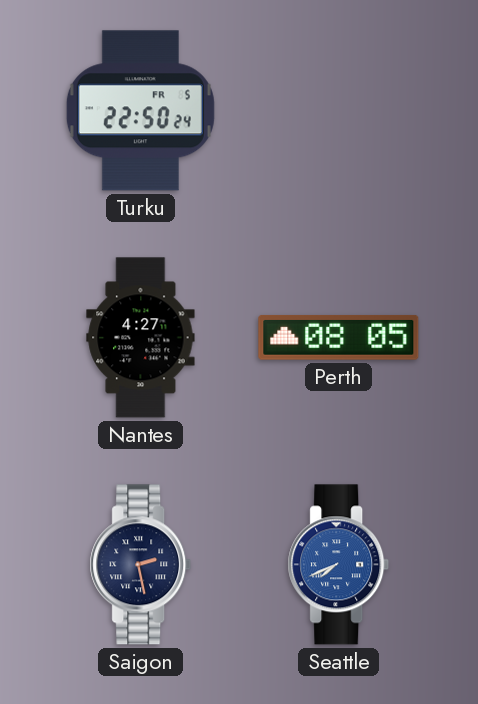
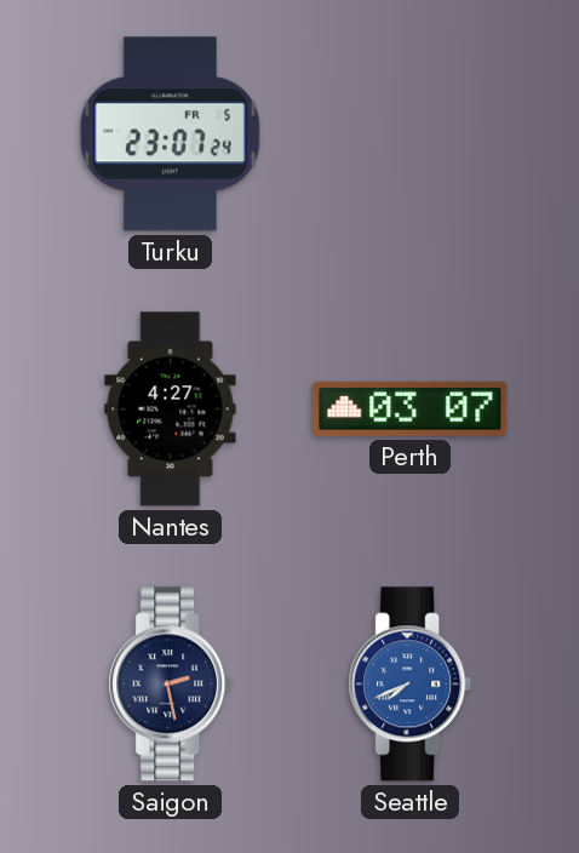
Turku: 22:50 -> 23:07
Perth: 08:05 -> 03:07
